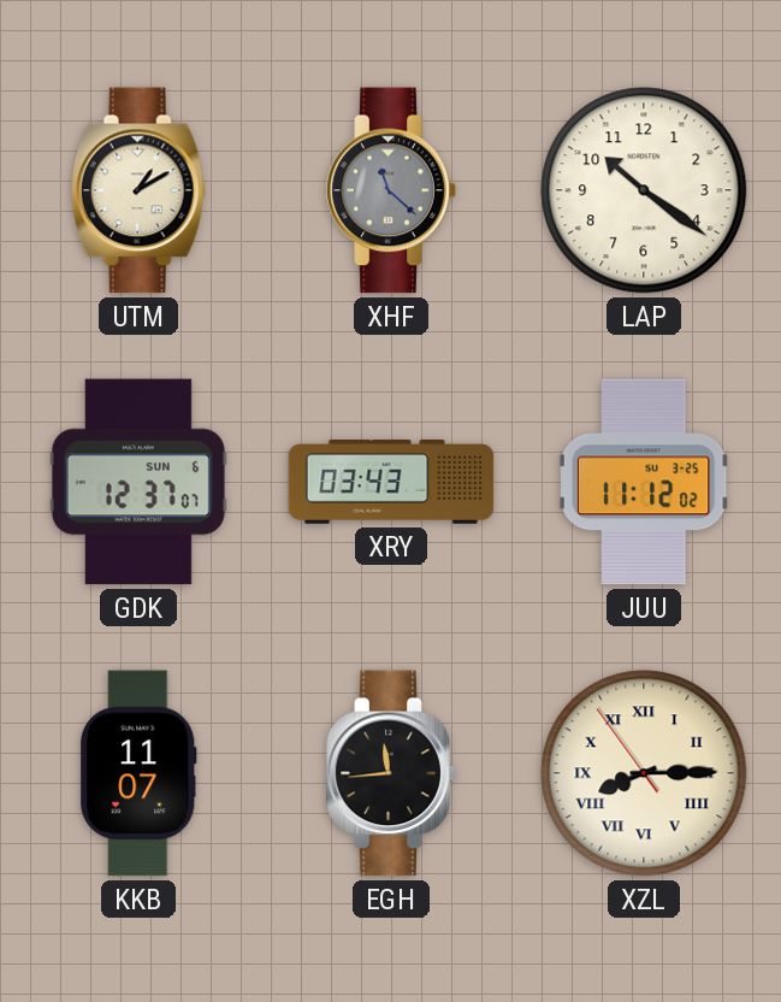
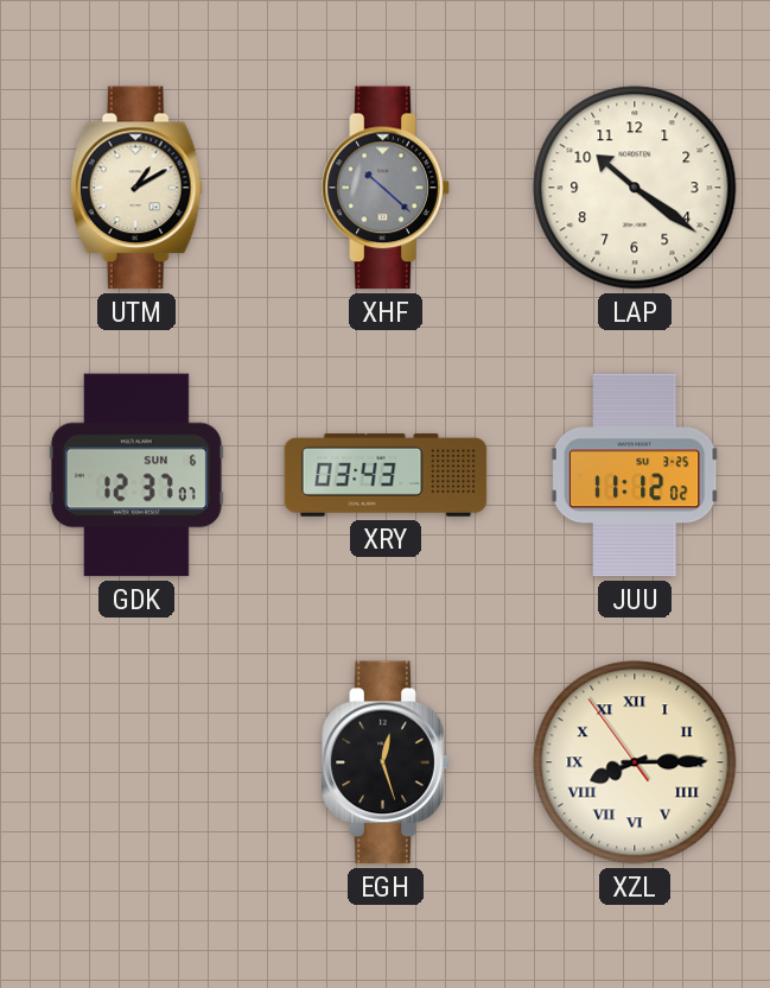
XHF: 11:22 -> 10:22
KKB: 11:07 -> none
EGH: 11:44 -> 12:27
